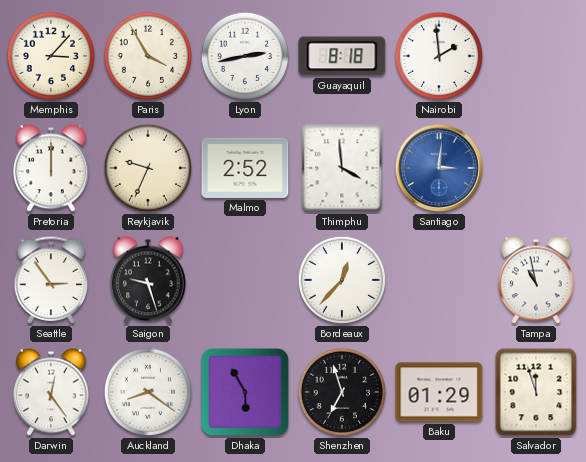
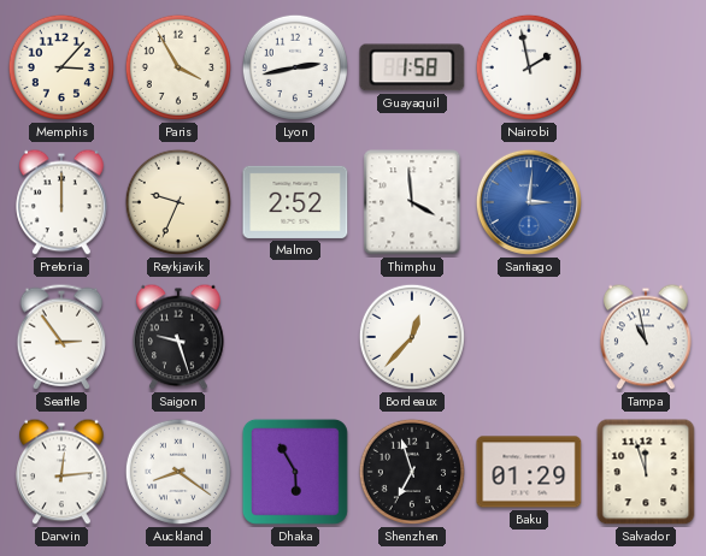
Guayaquil: 8:18 -> 1:58
Nairobi: 1:59 -> 1:58
Darwin: 12:24 -> 12:14
